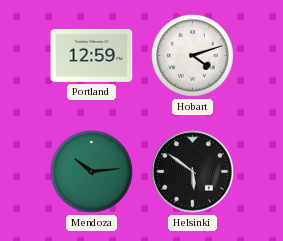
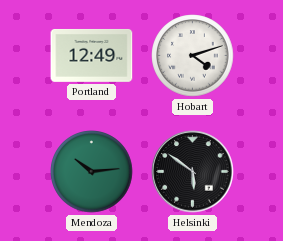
Portland: 12:59 -> 12:49
